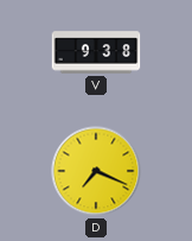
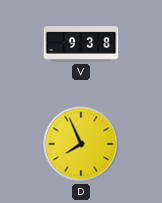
D: 7:19 -> 7:56
